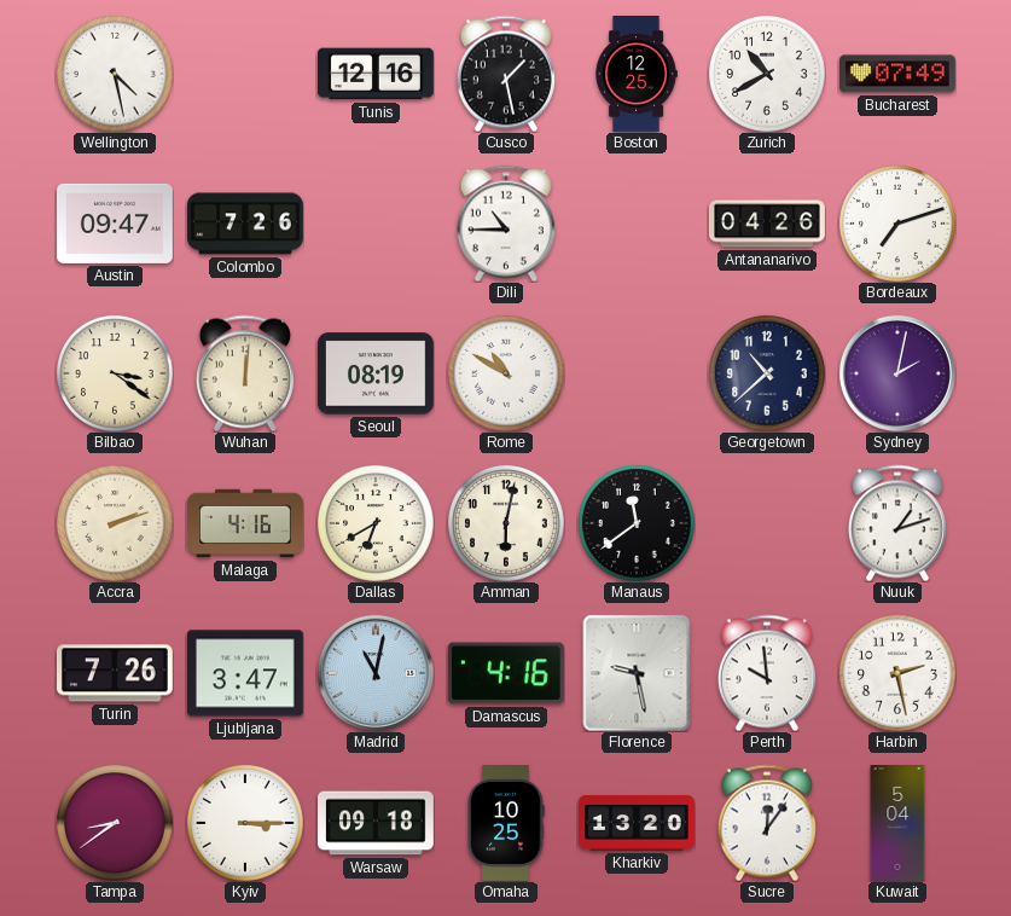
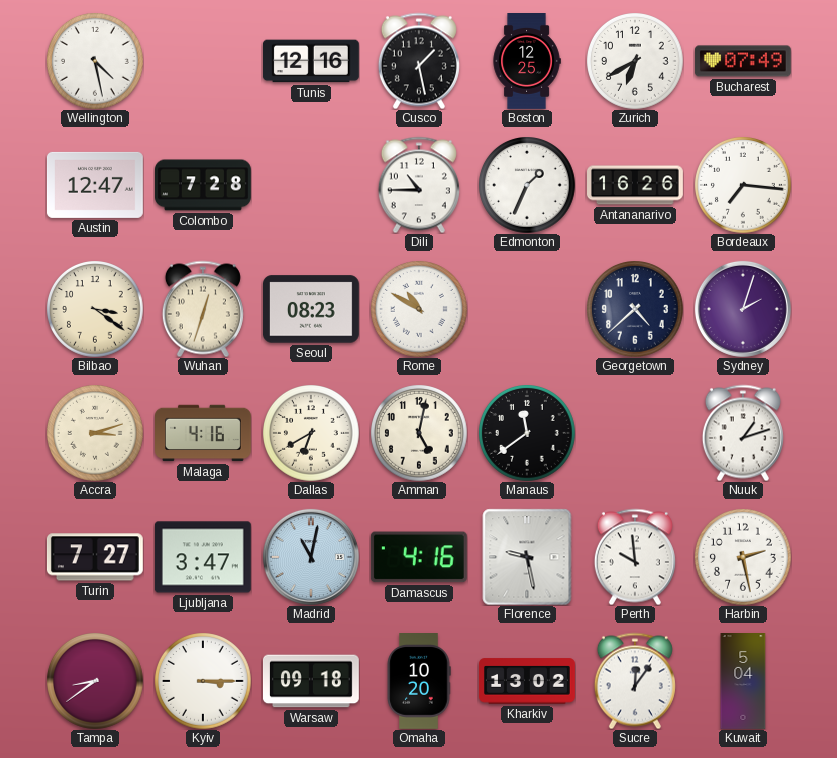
Zurich: 10:40 -> 6:40
Austin: 09:47 -> 12:47
Colombo: 7:26 -> 7:28
Edmonton: none -> 1:34
Antananarivo: 04:26 -> 16:26
Bordeaux: 7:12 -> 7:16
Wuhan: 12:01 -> 12:33
Seoul: 08:19 -> 08:23
Georgetown: 10:38 -> 4:38
Sydney: 2:02 -> 2:03
Accra: 2:12 -> 3:12
Amman: 6:02 -> 5:02
Turin: 7:26 -> 7:27
Omaha: 10:25 -> 10:20
Kharkiv: 13:20 -> 13:02
